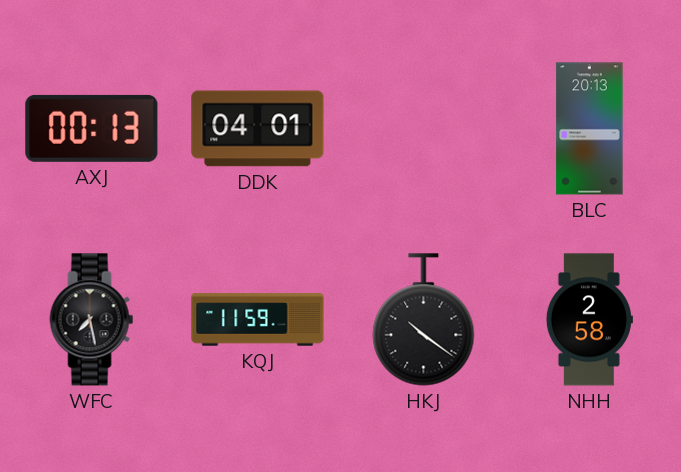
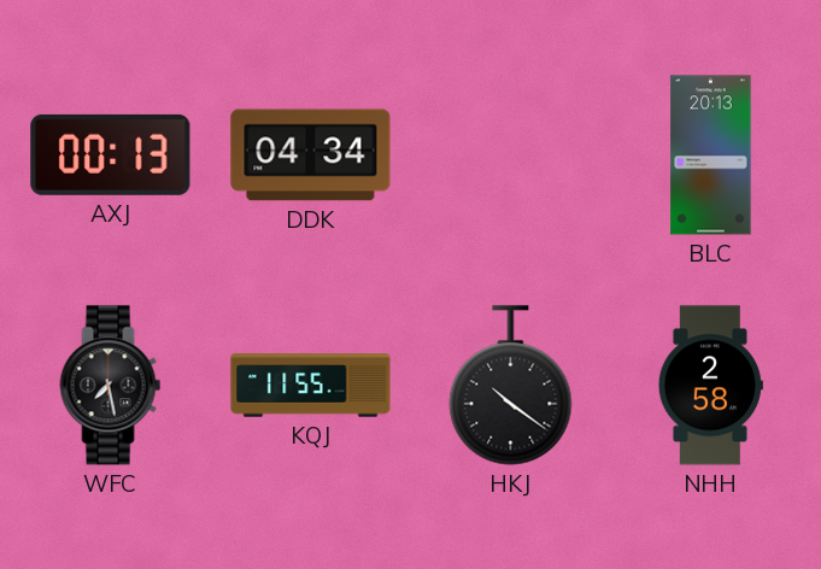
DDK: 04:01 -> 04:34
KQJ: 11:59 -> 11:55
